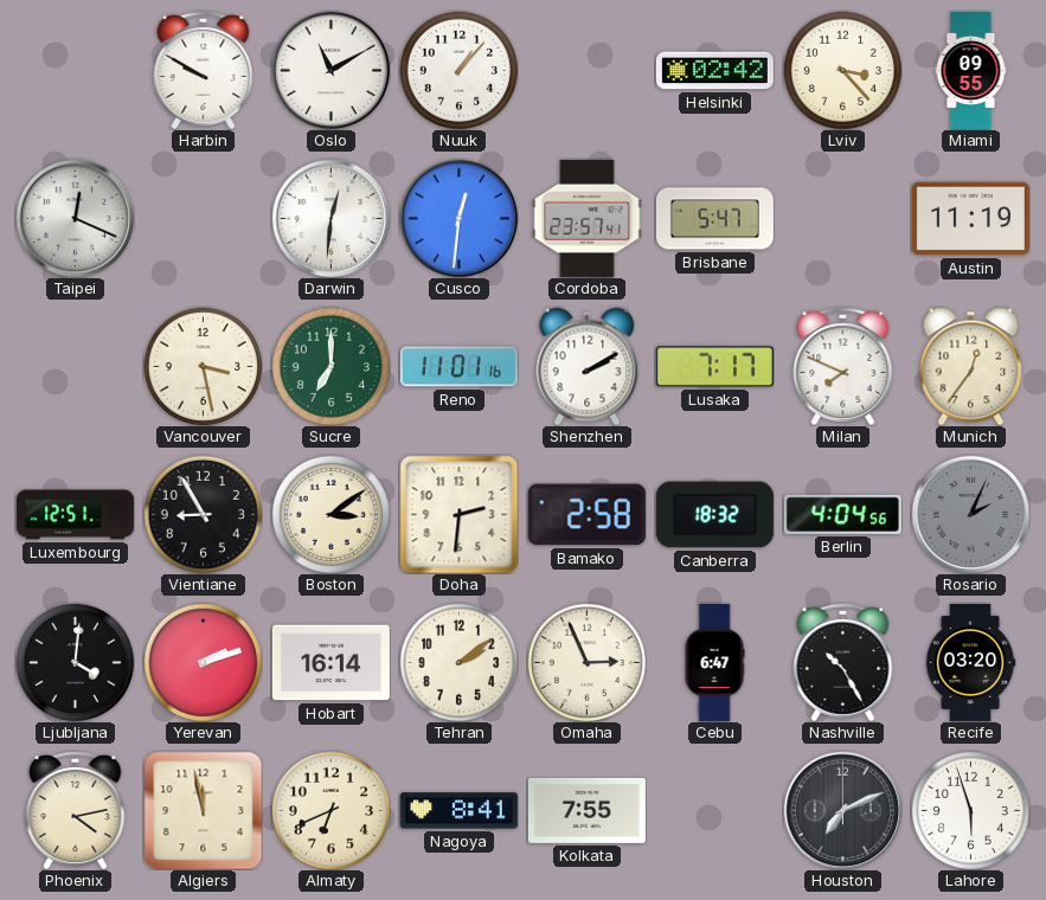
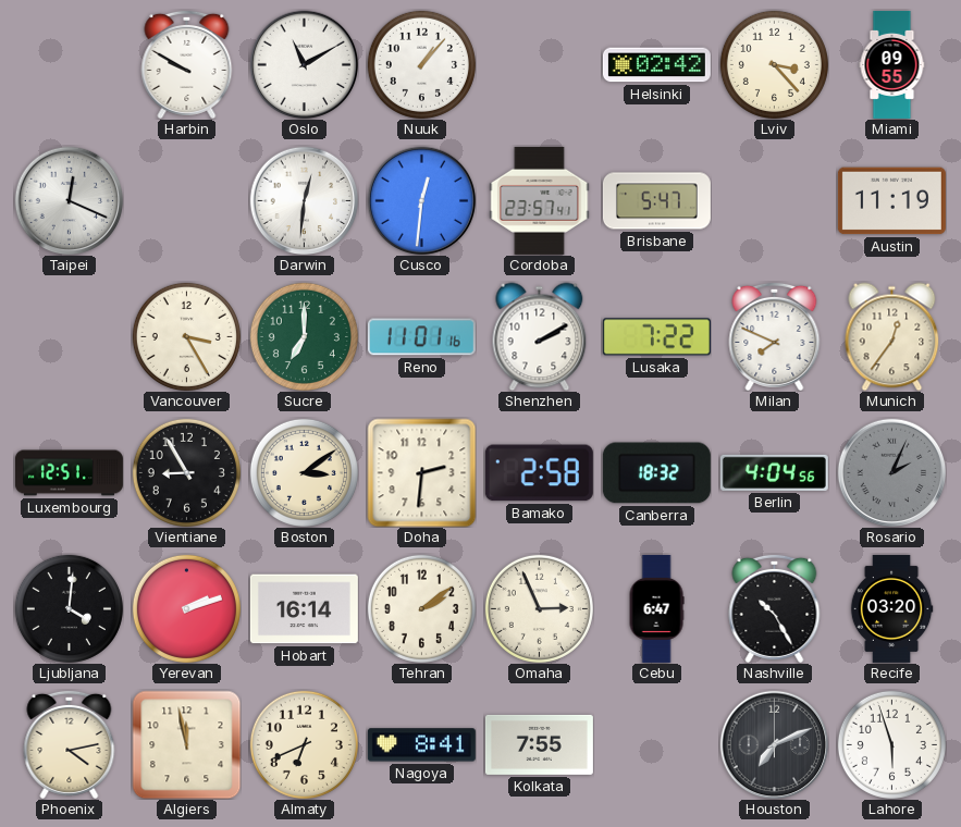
Vancouver: 3:28 -> 3:25
Lusaka: 7:17 -> 7:22
